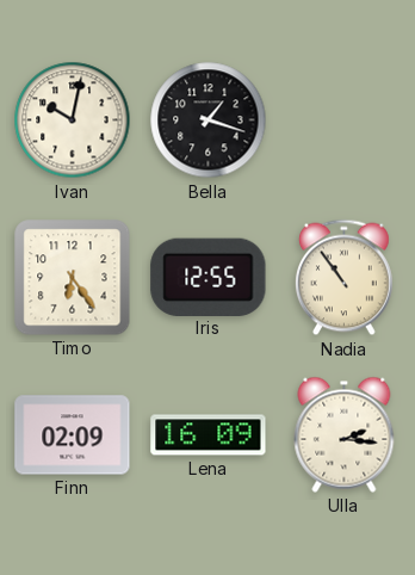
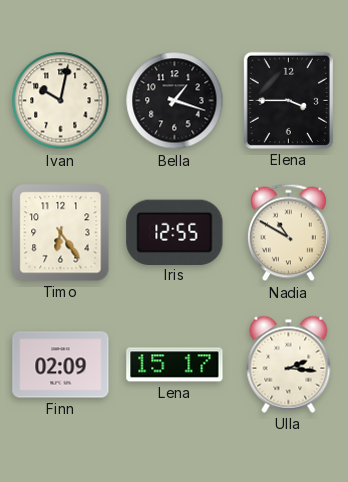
Elena: none -> 3:45
Nadia: 10:54 -> 10:50
Lena: 16:09 -> 15:17
